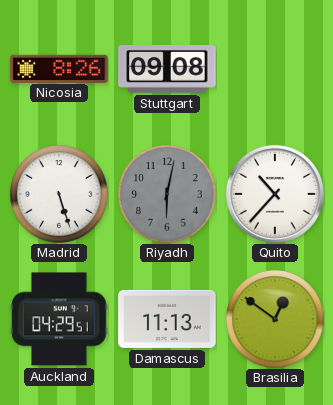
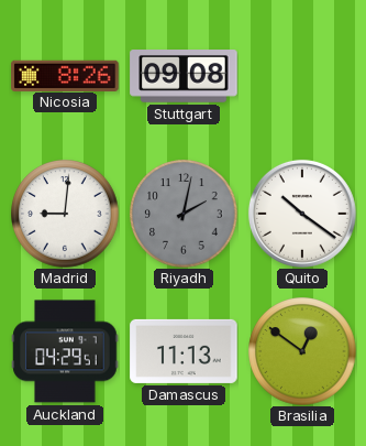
Madrid: 5:27 -> 9:01
Riyadh: 6:02 -> 2:02
Quito: 10:37 -> 10:21
